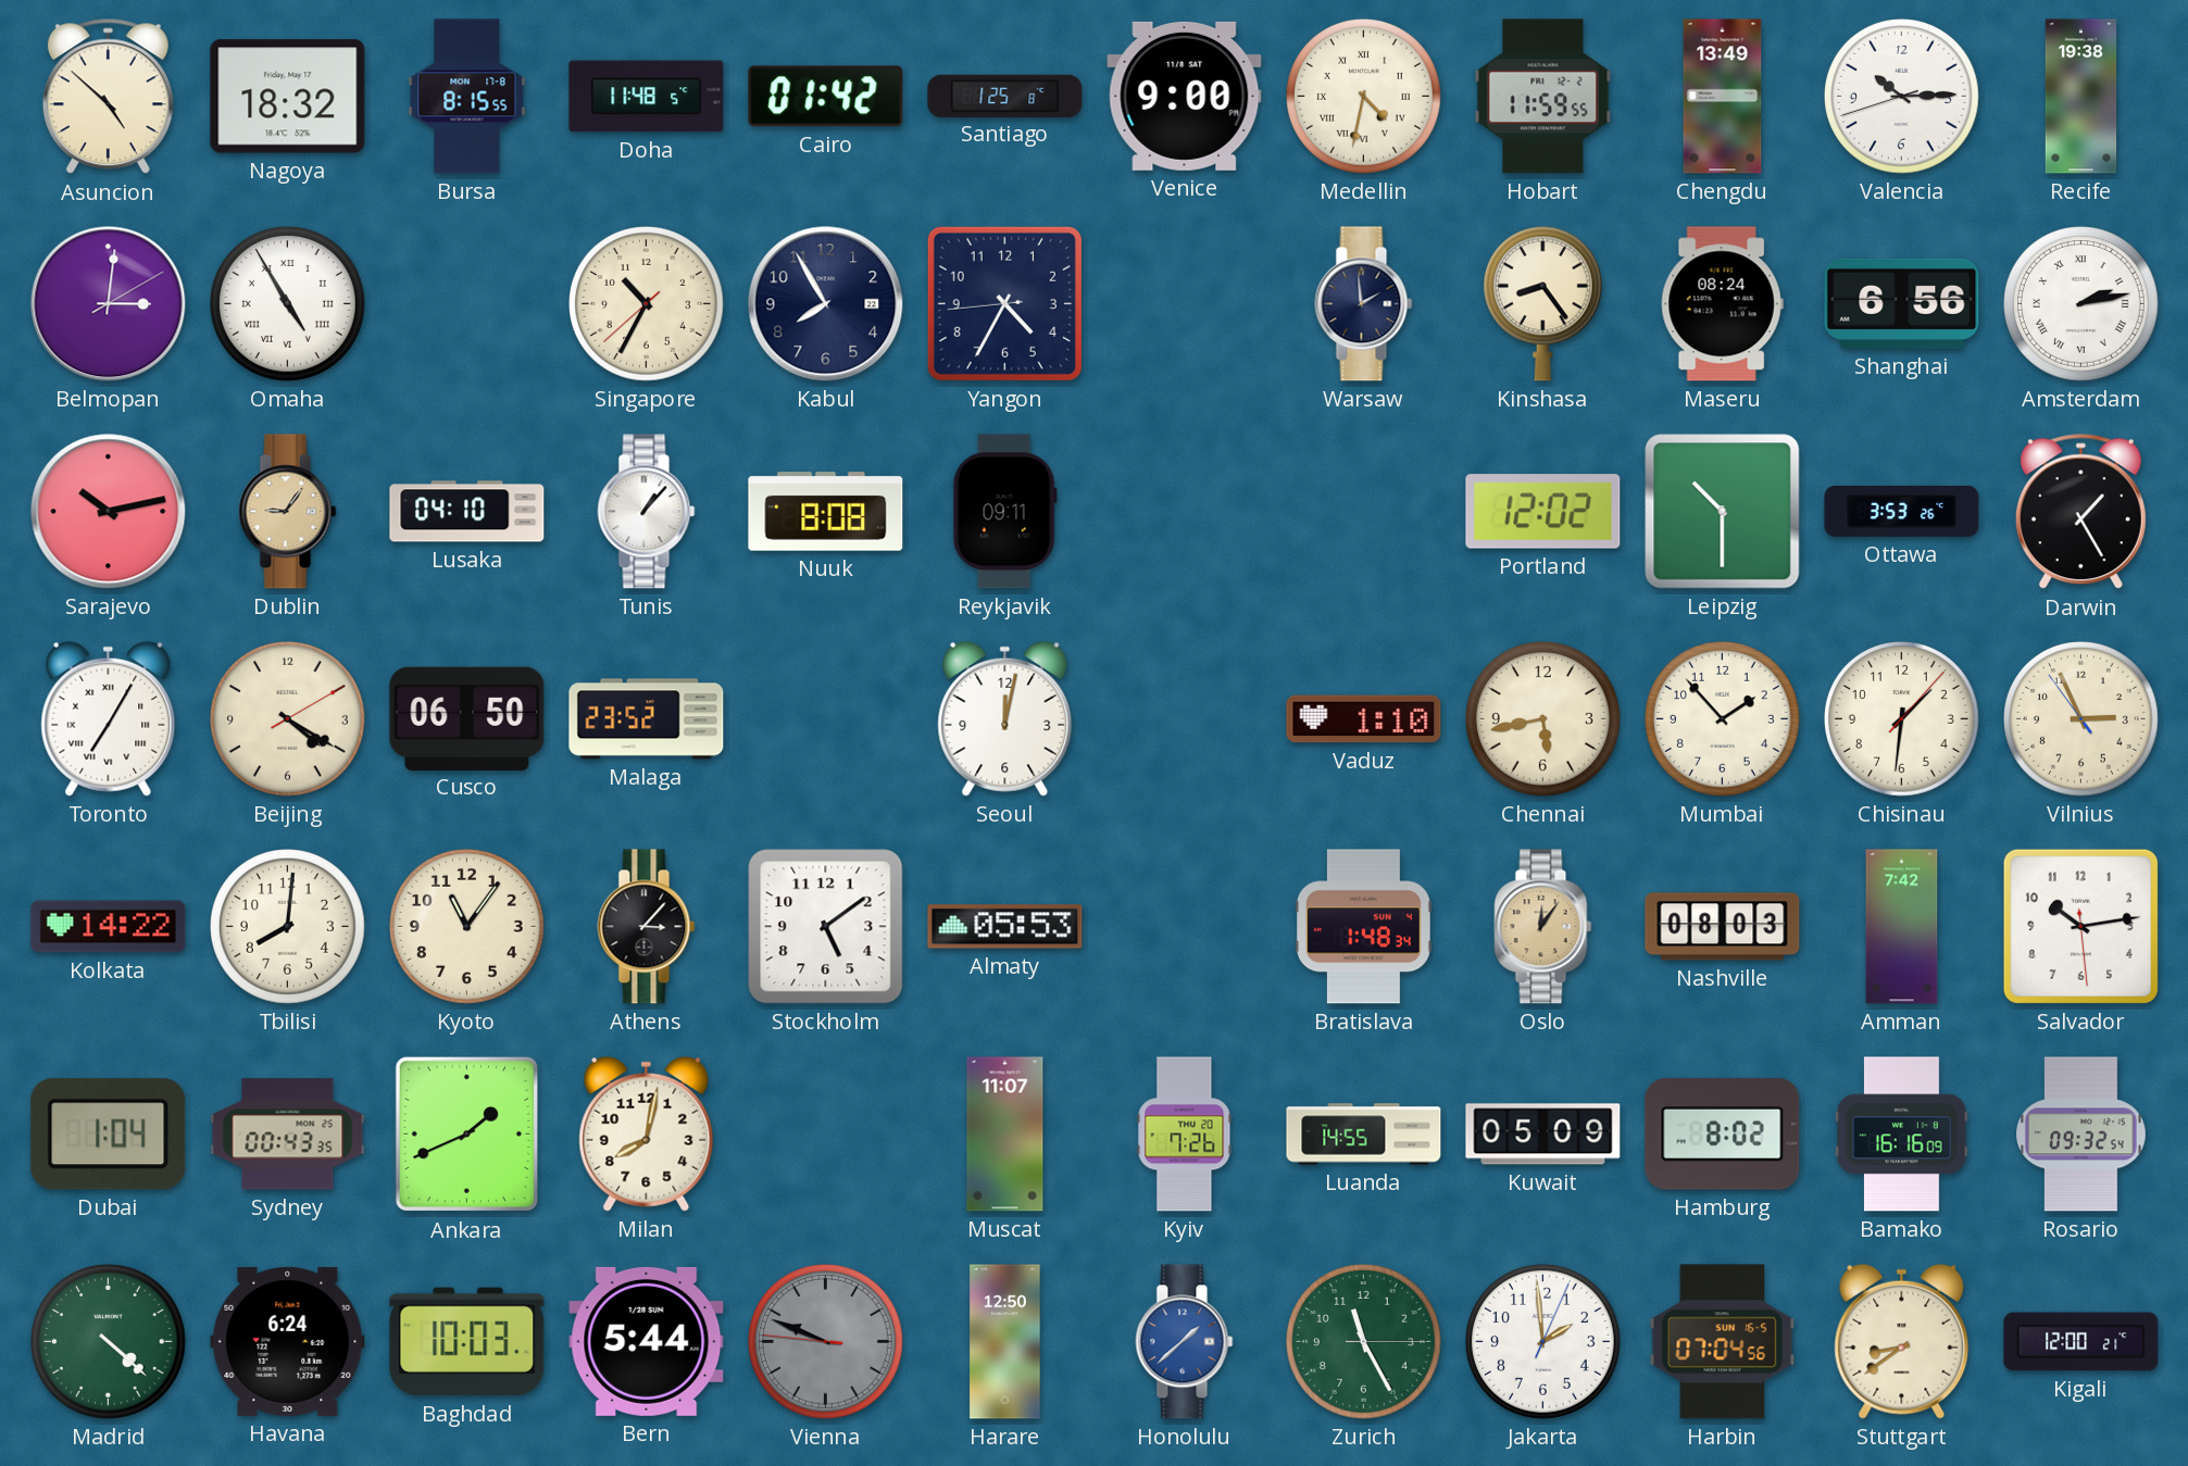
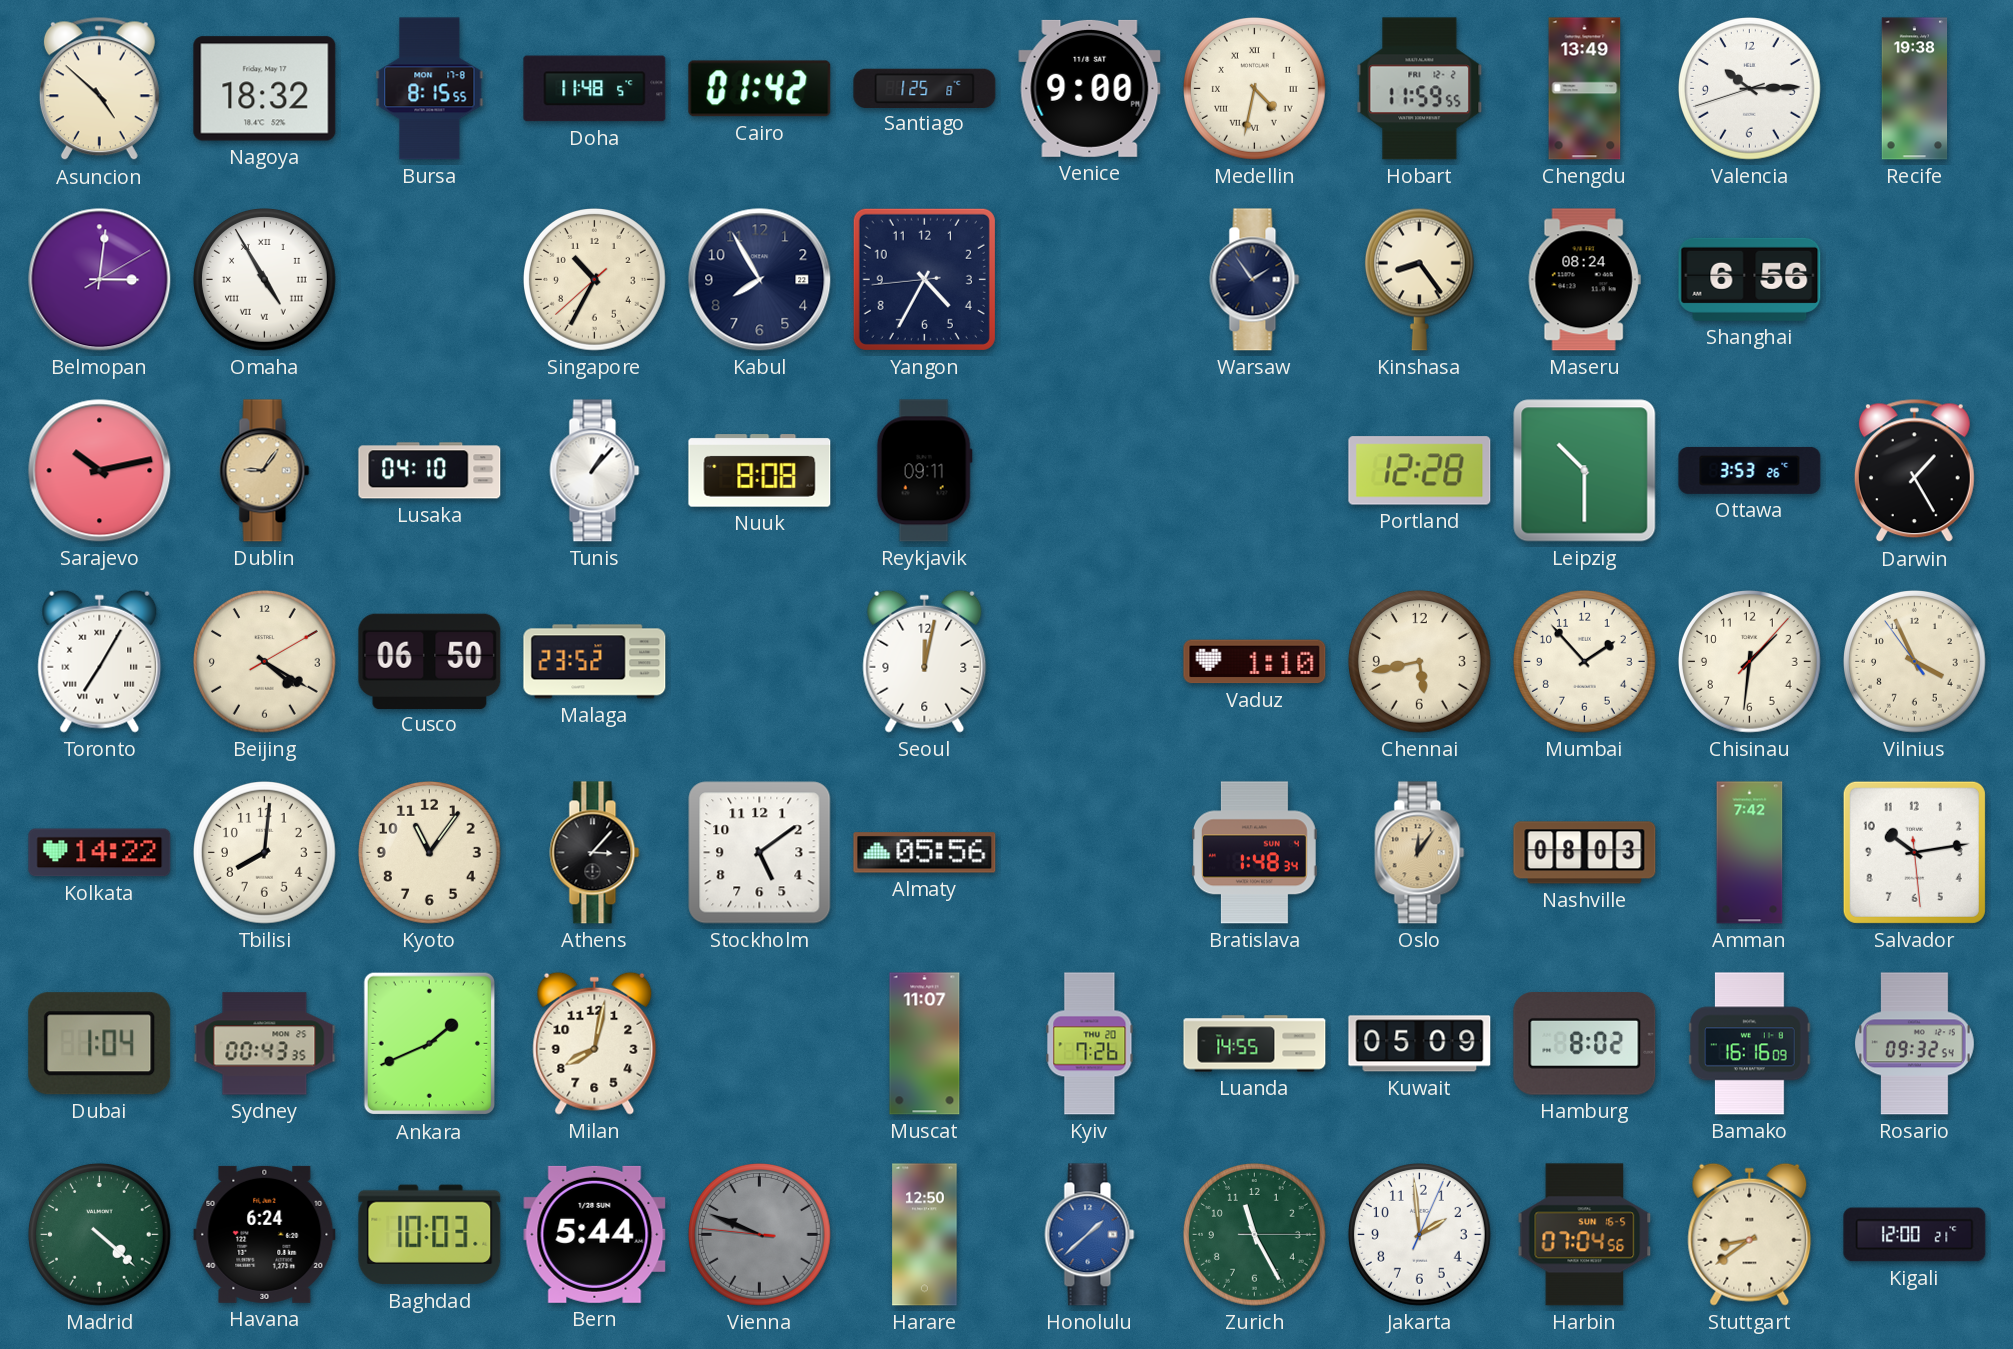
Warsaw: 1:59 -> 1:54
Amsterdam: 2:13 -> none
Portland: 12:02 -> 12:28
Vilnius: 2:55 -> 3:55
Almaty: 05:53 -> 05:56
